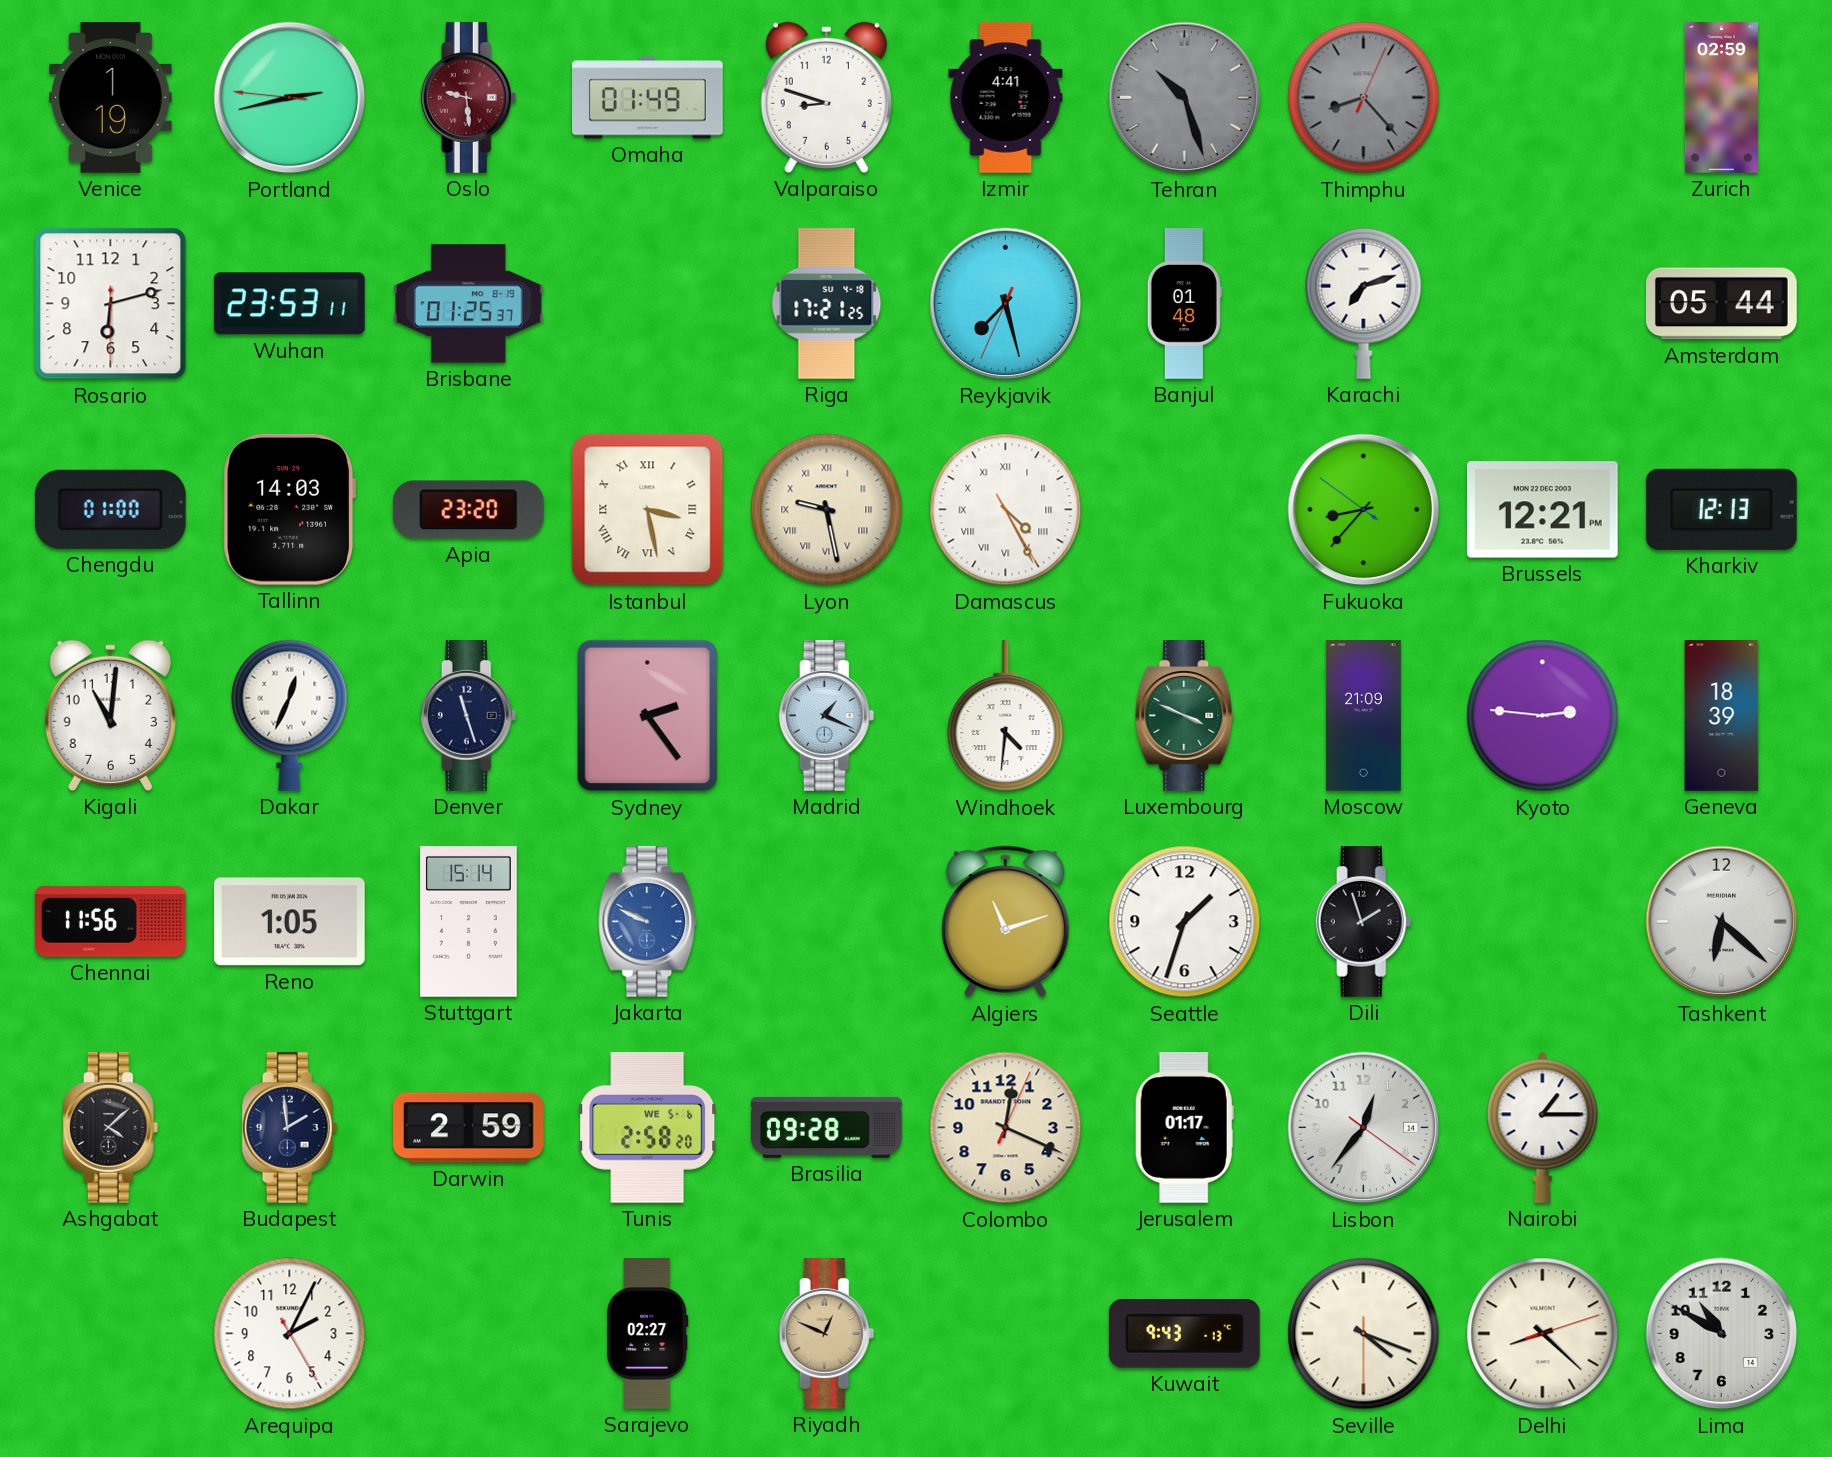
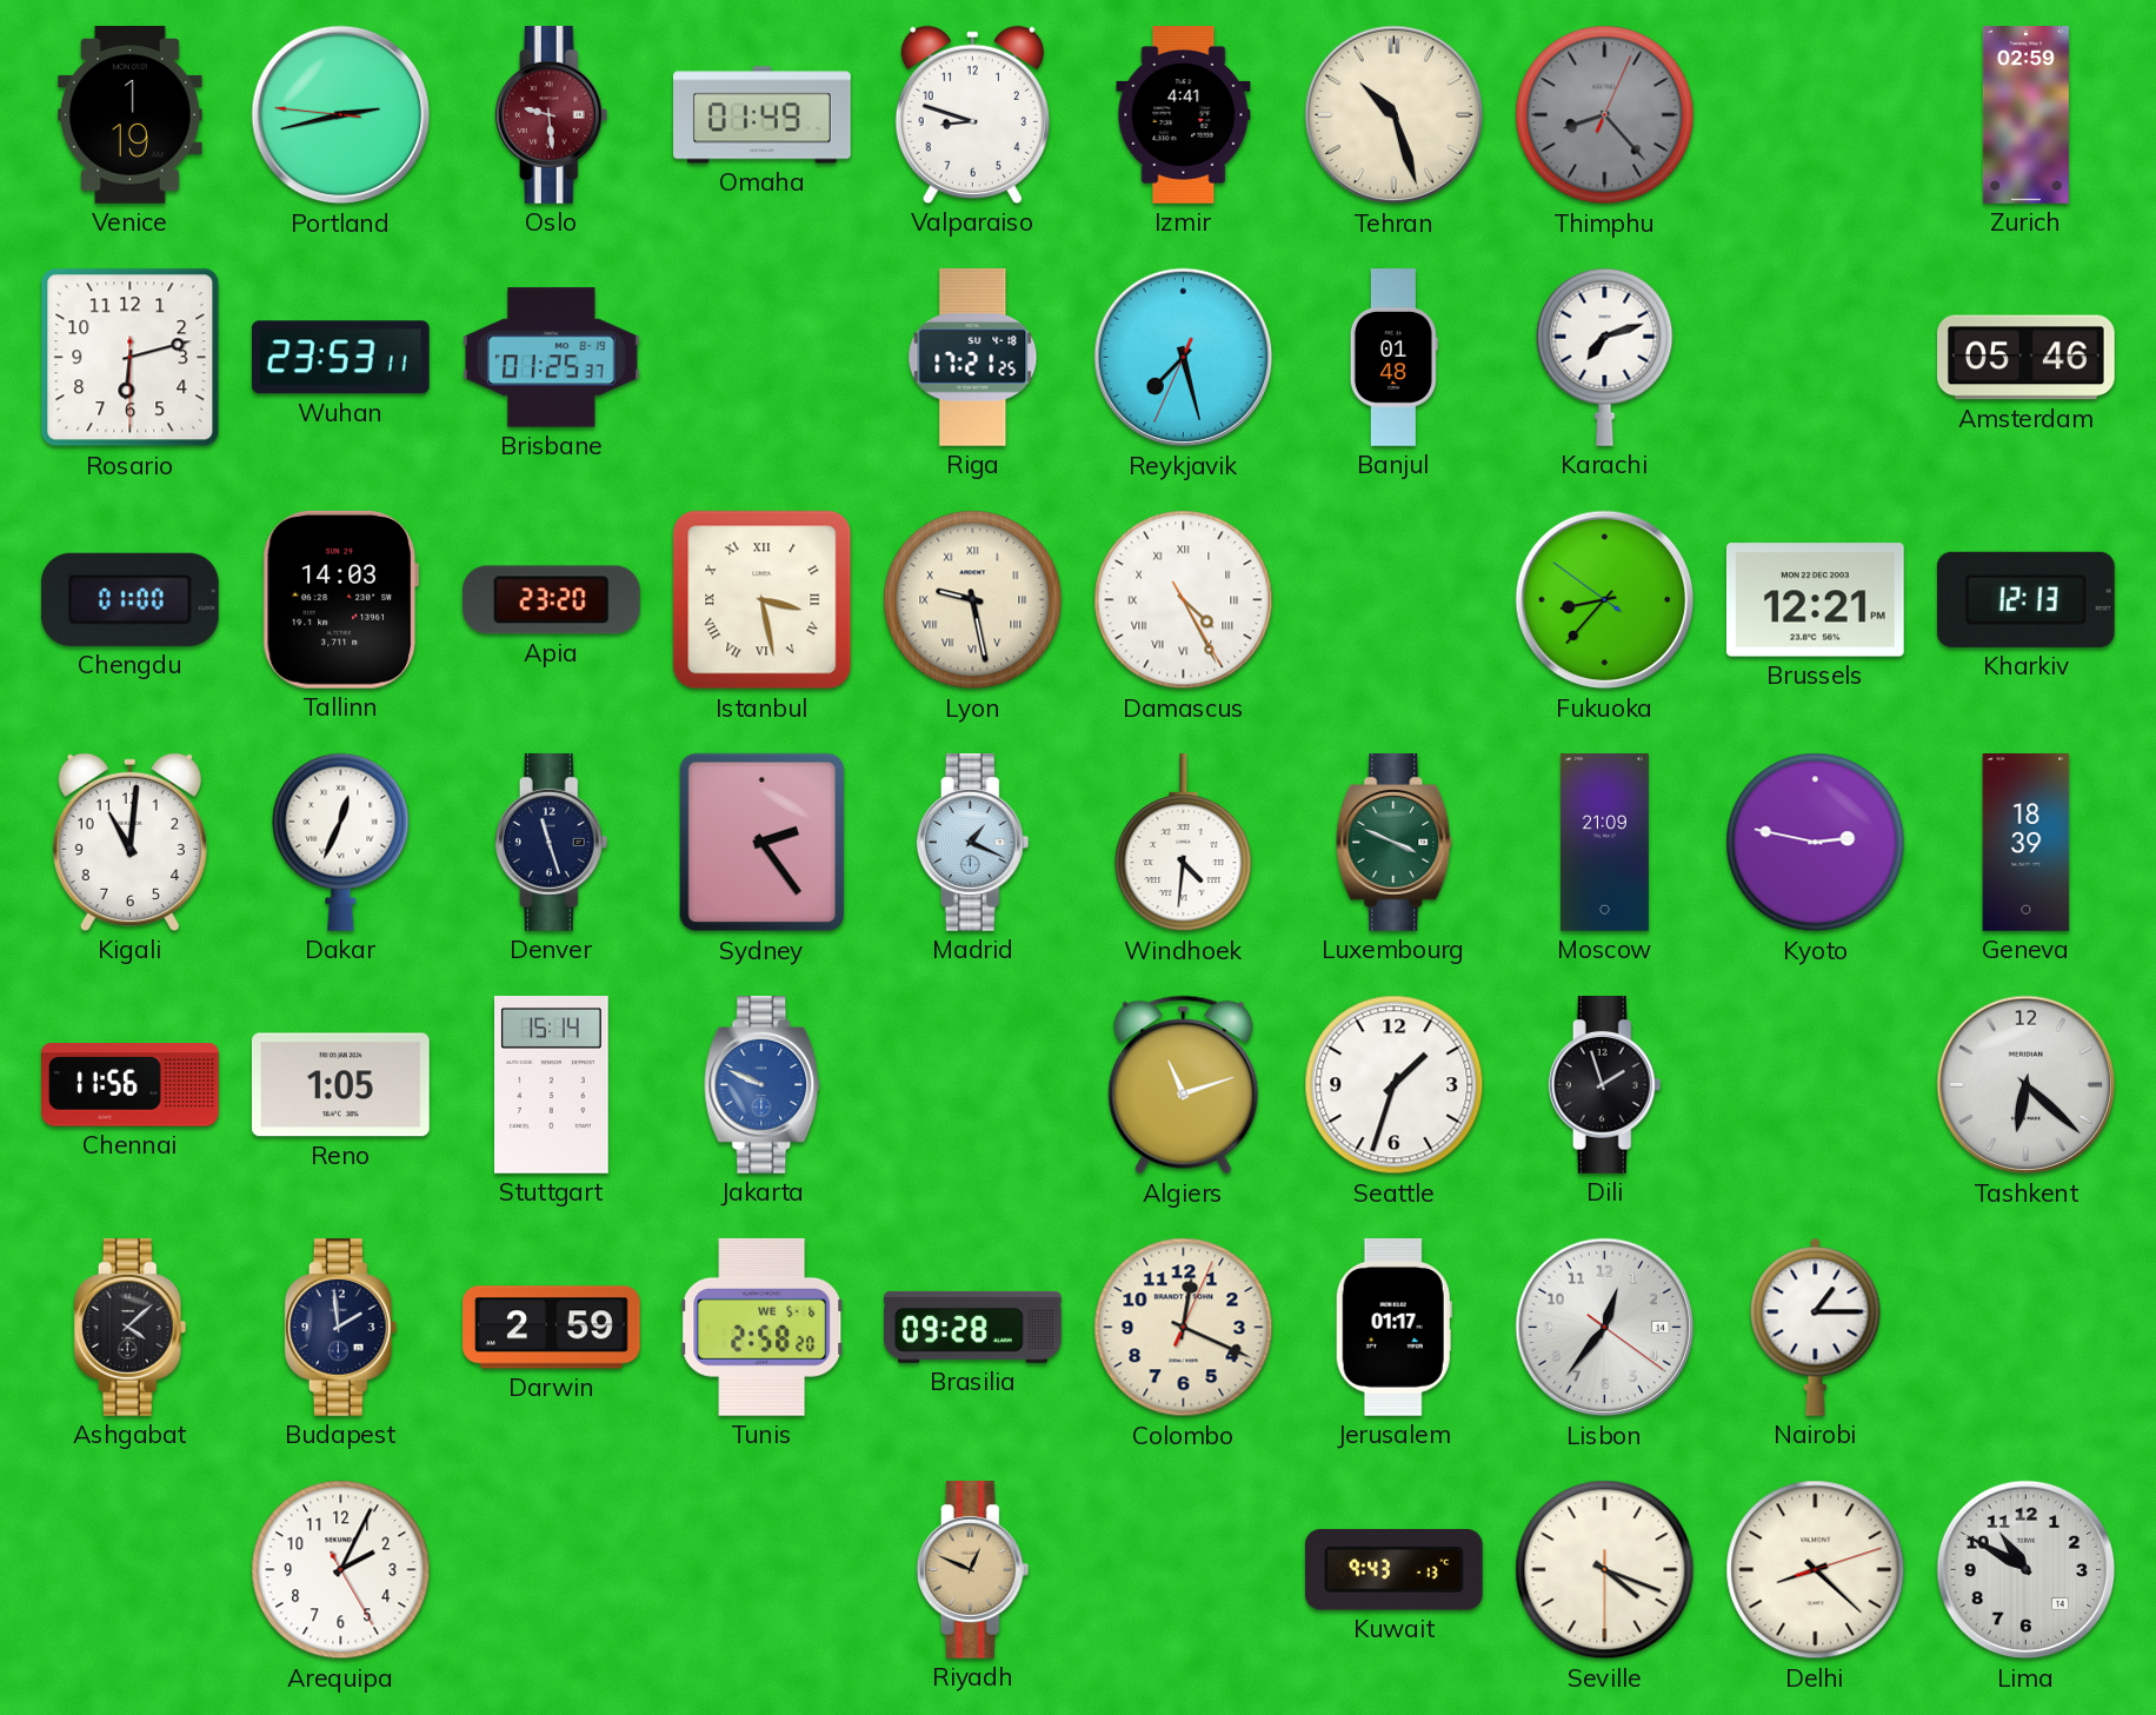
Tehran dial: grey -> cream
Amsterdam: 05:44 -> 05:46
Kyoto: 2:46 -> 2:47
Sarajevo: 02:27 -> none
